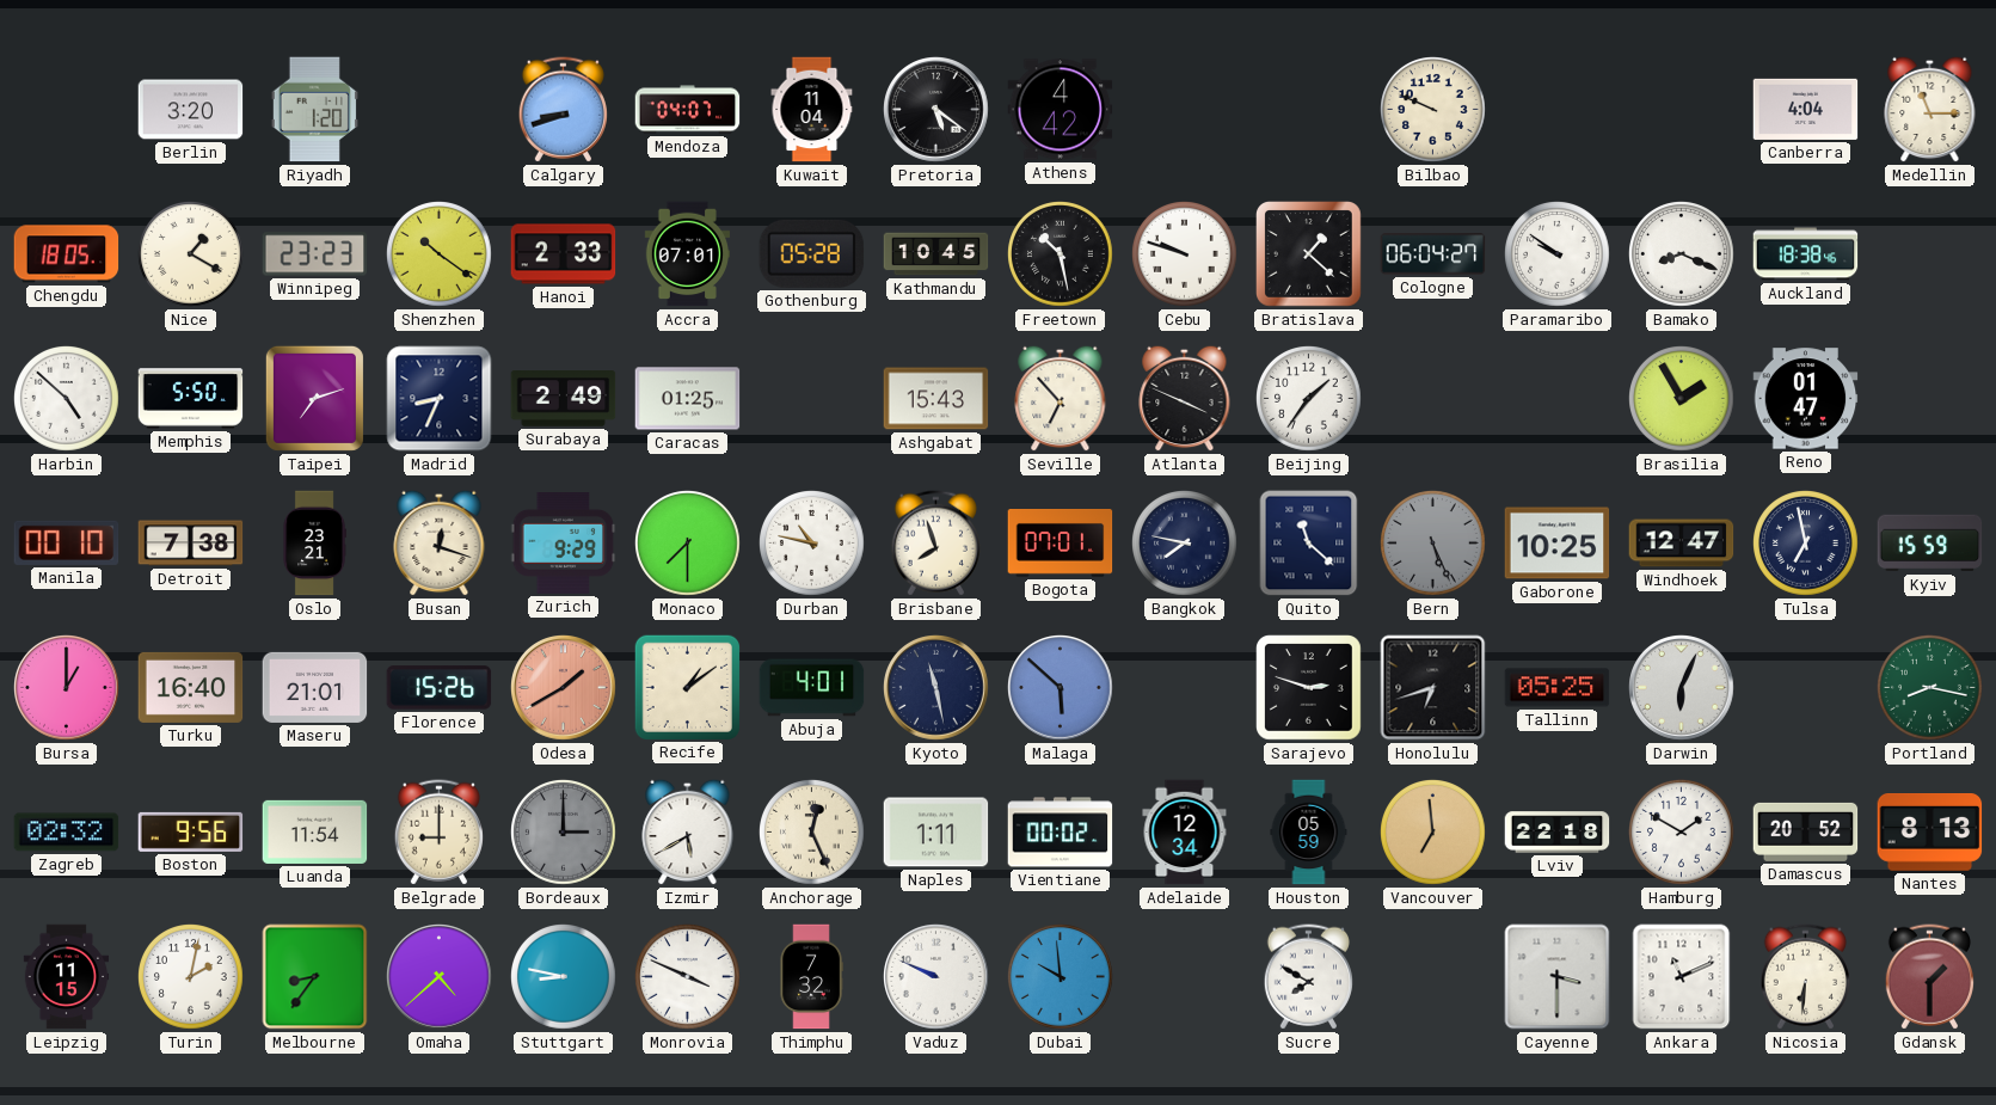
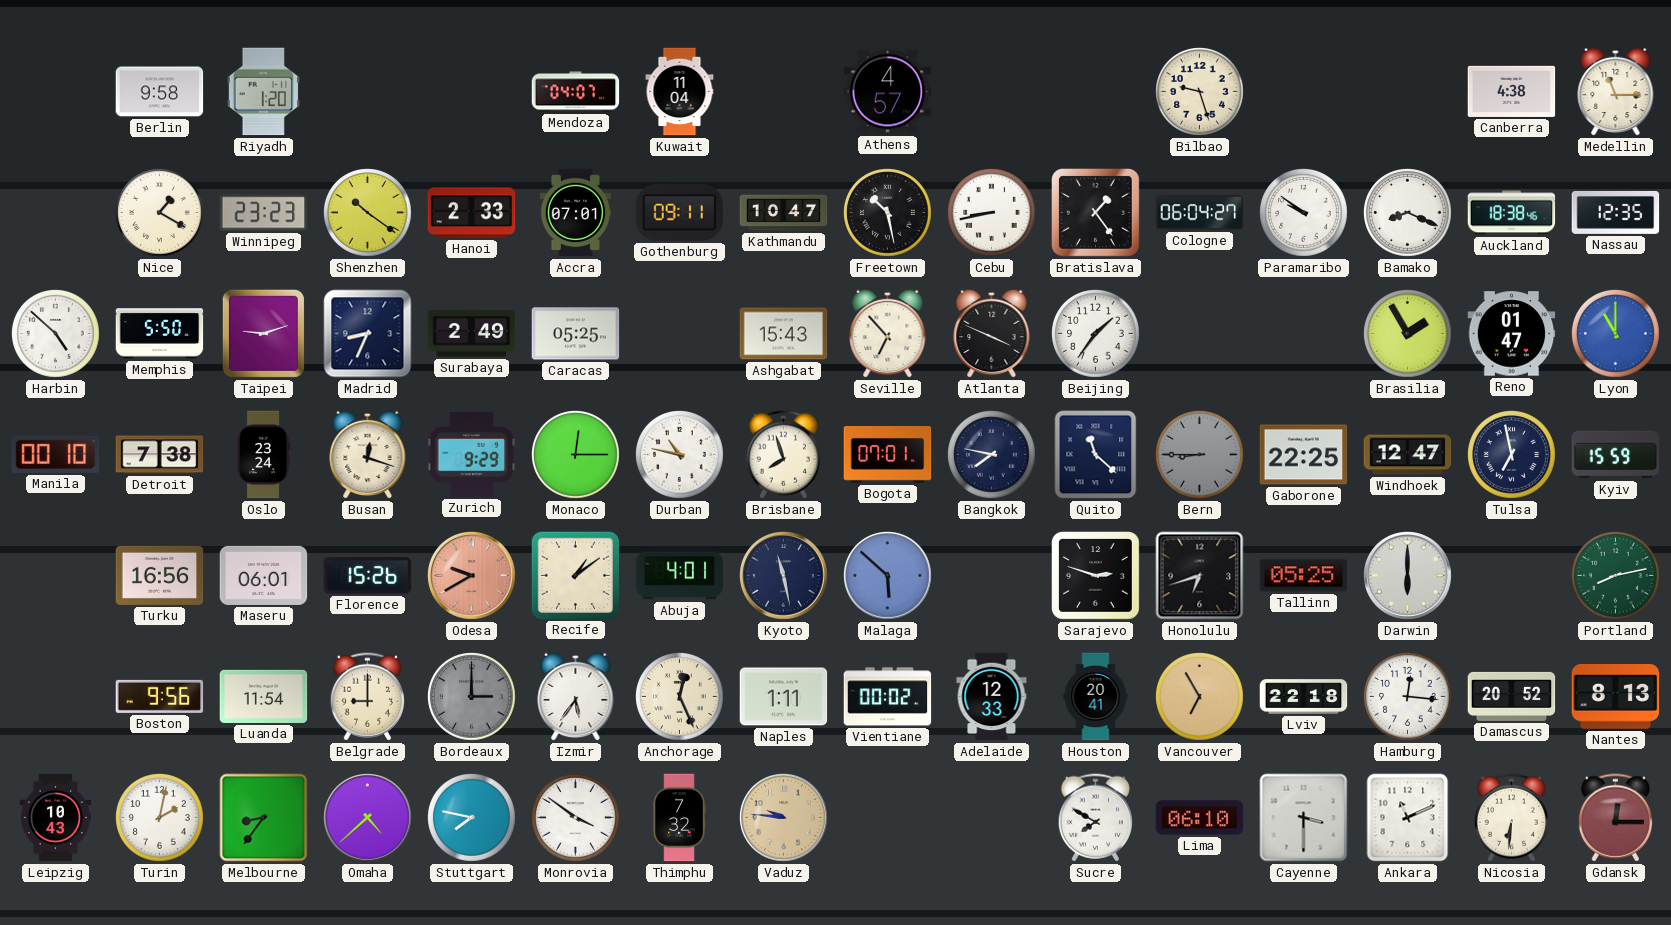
Berlin: 3:20 -> 9:58
Calgary: 8:42 -> none
Pretoria: 5:21 -> none
Athens: 4:42 -> 4:57
Bilbao: 9:49 -> 9:27
Canberra: 4:04 -> 4:38
Chengdu: 18:05 -> none
Gothenburg: 05:28 -> 09:11
Kathmandu: 10:45 -> 10:47
Cebu: 9:48 -> 8:43
Bratislava: 1:22 -> 1:24
Nassau: none -> 12:35
Taipei: 7:12 -> 9:12
Caracas: 01:25 -> 05:25
Lyon: none -> 11:00
Oslo: 23:21 -> 23:24
Monaco: 7:30 -> 12:15
Bern: 5:26 -> 8:45
Gaborone: 10:25 -> 22:25
Bursa: 1:00 -> none
Turku: 16:40 -> 16:56
Maseru: 21:01 -> 06:01
Odesa: 1:40 -> 9:40
Darwin: 6:04 -> 6:00
Portland: 8:17 -> 8:13
Zagreb: 02:32 -> none
Izmir: 5:40 -> 5:36
Adelaide: 12:34 -> 12:33
Houston: 05:59 -> 20:41
Vancouver: 6:59 -> 6:55
Hamburg: 1:50 -> 12:16
Leipzig: 11:15 -> 10:43
Stuttgart: 8:47 -> 7:47
Monrovia: 3:49 -> 3:51
Vaduz: 9:49 -> 9:46
Vaduz dial: white -> champagne
Dubai: 9:59 -> none
Lima: none -> 06:10
Gdansk: 1:30 -> 12:15
